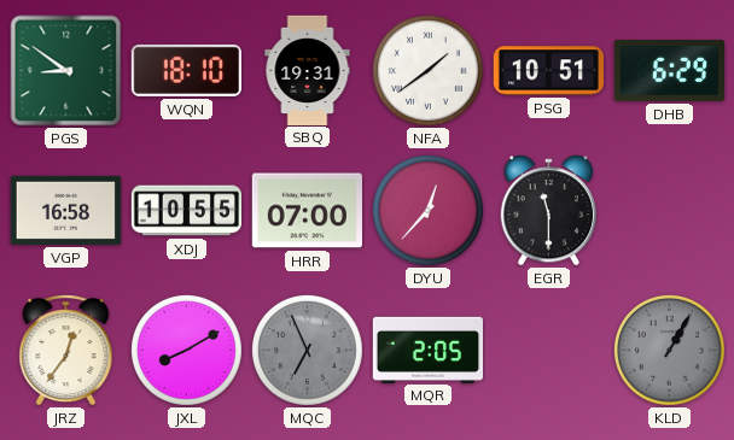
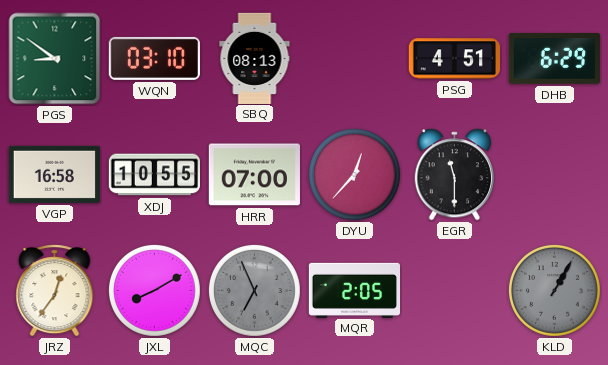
WQN: 18:10 -> 03:10
SBQ: 19:31 -> 08:13
NFA: 1:39 -> none
PSG: 10:51 -> 4:51
